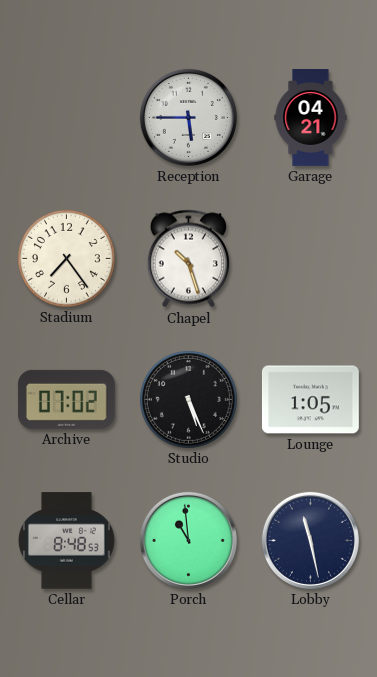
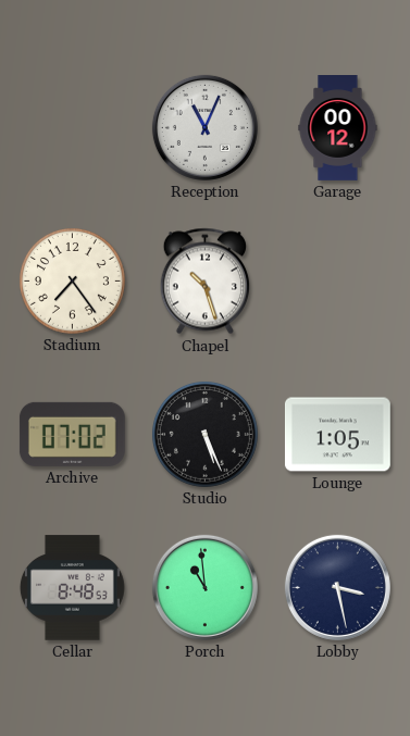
Reception: 5:45 -> 11:04
Garage: 04:21 -> 00:12
Lobby: 11:28 -> 3:28
